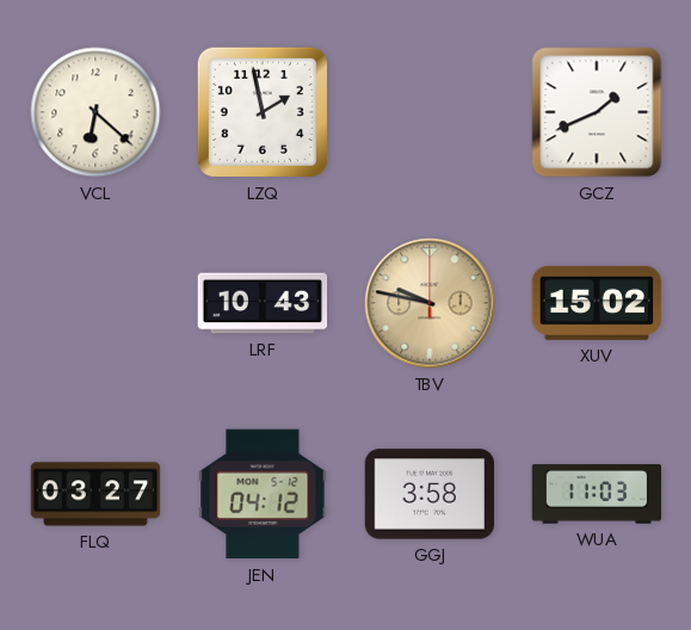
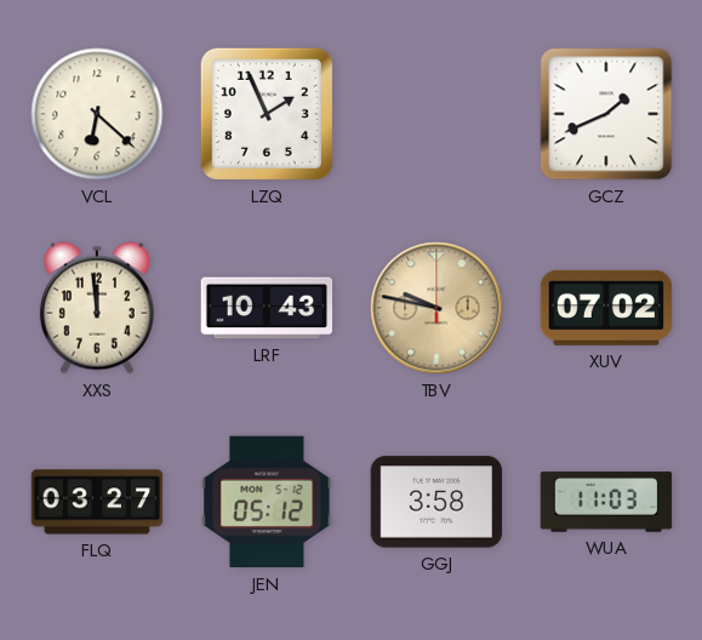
LZQ: 1:58 -> 1:56
XXS: none -> 11:59
XUV: 15:02 -> 07:02
JEN: 04:12 -> 05:12
